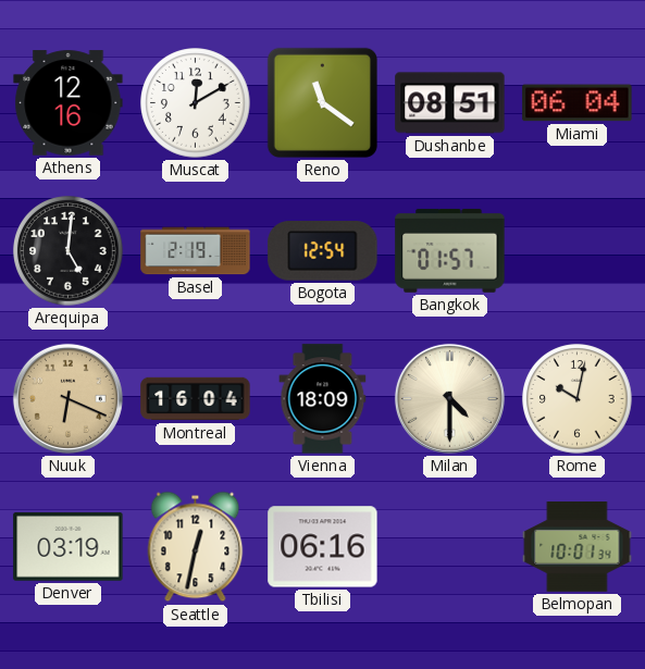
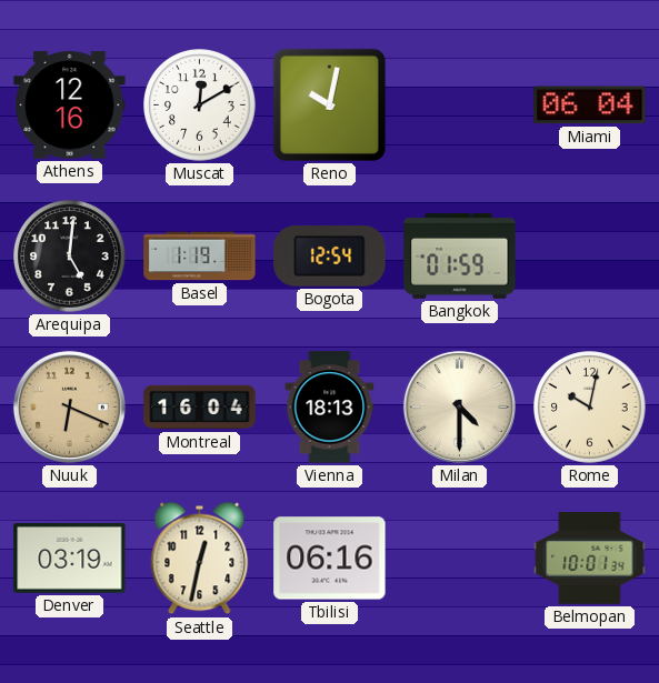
Reno: 11:21 -> 10:02
Dushanbe: 08:51 -> none
Basel: 2:19 -> 1:19
Bangkok: 01:57 -> 01:59
Vienna: 18:09 -> 18:13
